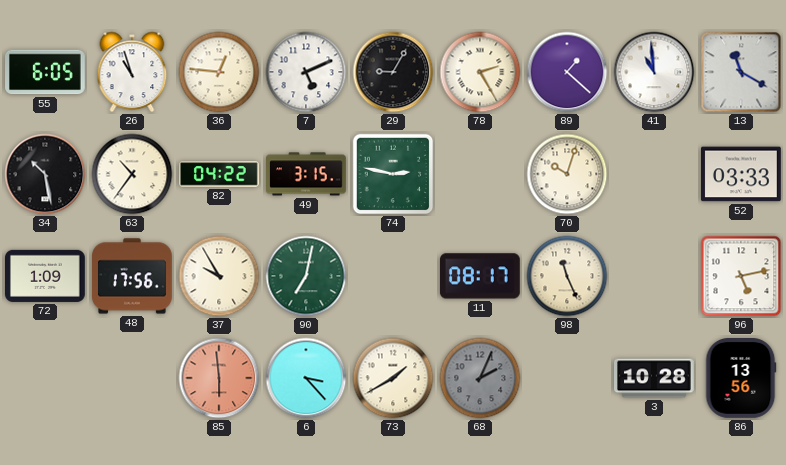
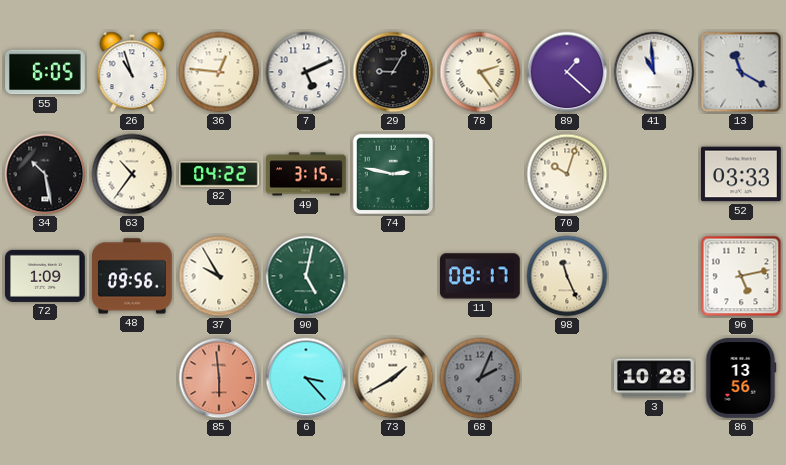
78: 2:25 -> 2:24
48: 17:56 -> 09:56
90: 7:02 -> 5:02
